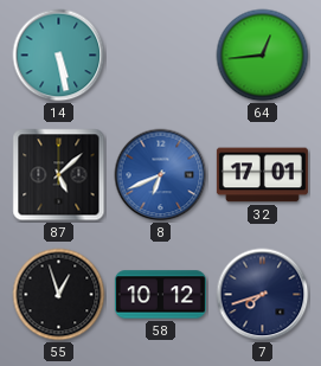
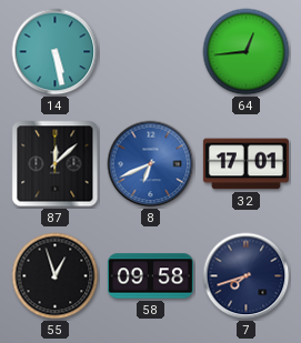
87: 5:08 -> 12:08
58: 10:12 -> 09:58
